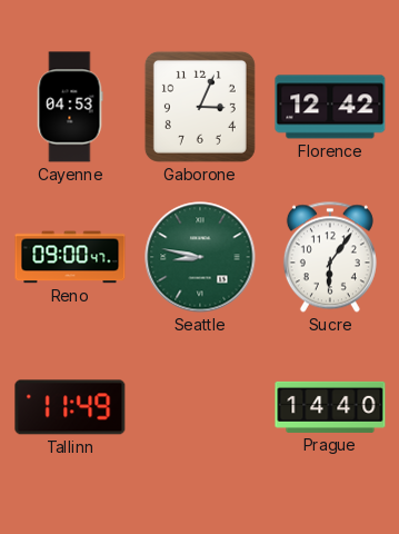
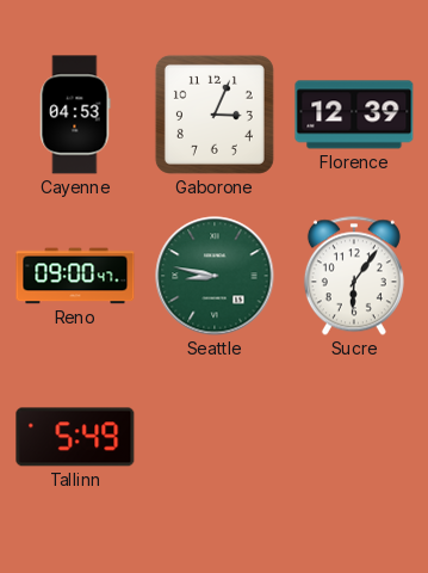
Florence: 12:42 -> 12:39
Tallinn: 11:49 -> 5:49
Prague: 14:40 -> none
